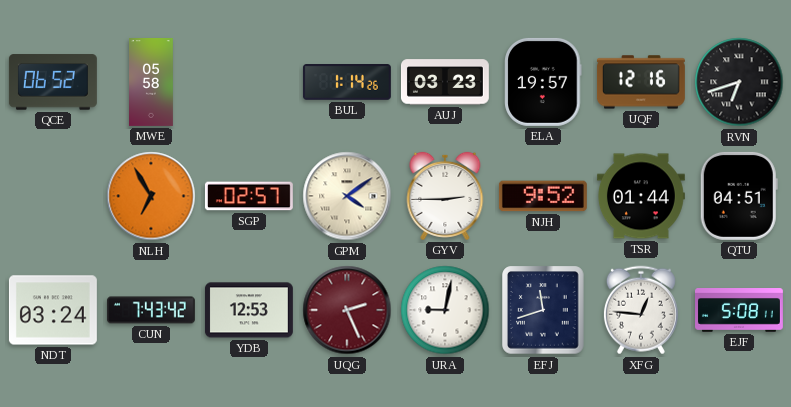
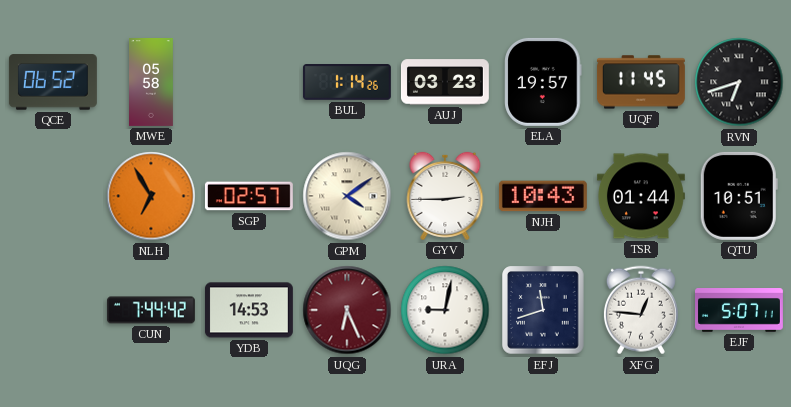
UQF: 12:16 -> 11:45
NJH: 9:52 -> 10:43
QTU: 04:51 -> 10:51
NDT: 03:24 -> none
CUN: 7:43 -> 7:44
YDB: 12:53 -> 14:53
UQG: 2:26 -> 6:26
EJF: 5:08 -> 5:07
